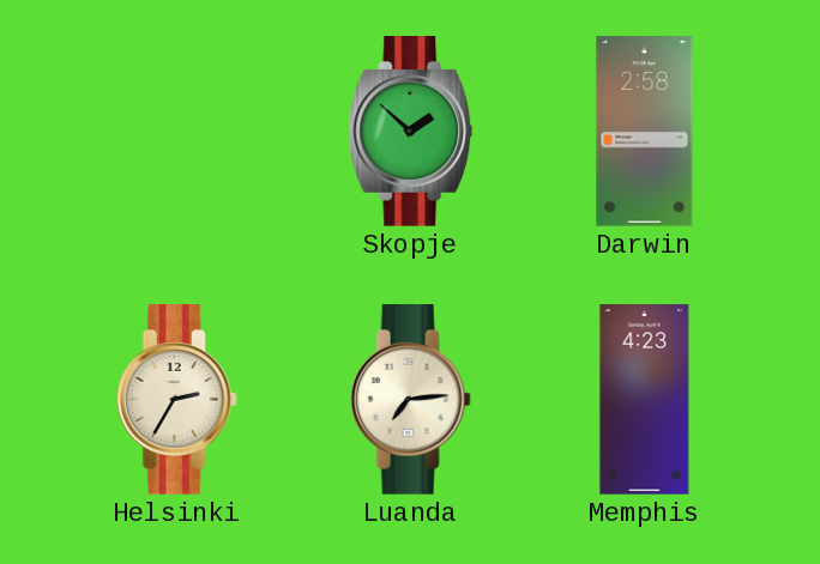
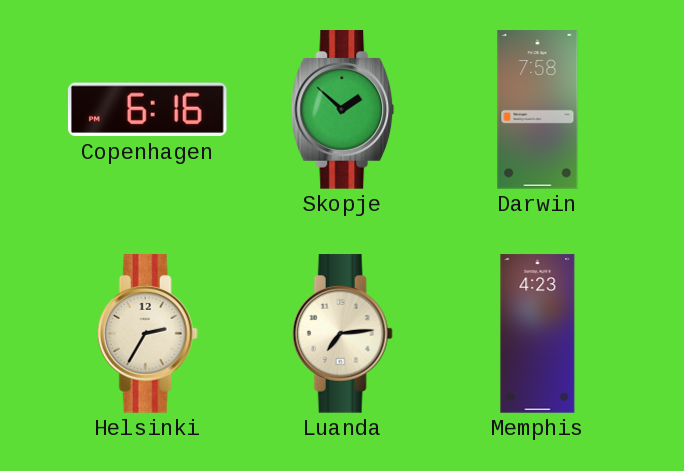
Copenhagen: none -> 6:16
Darwin: 2:58 -> 7:58
